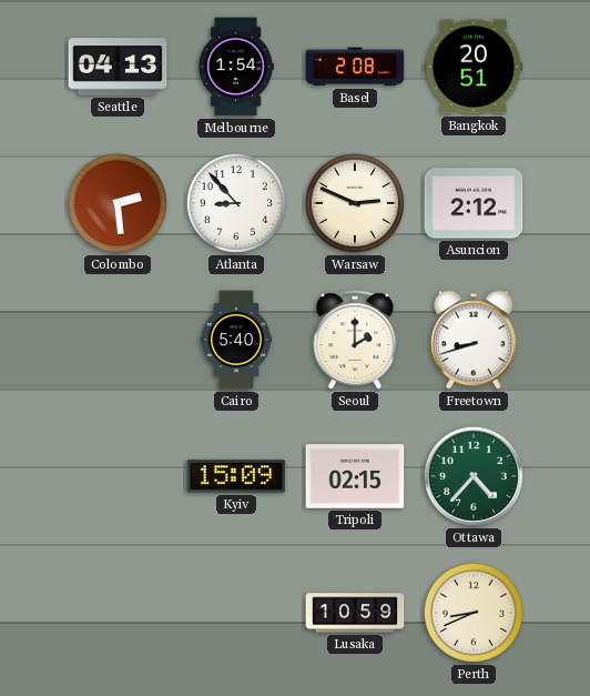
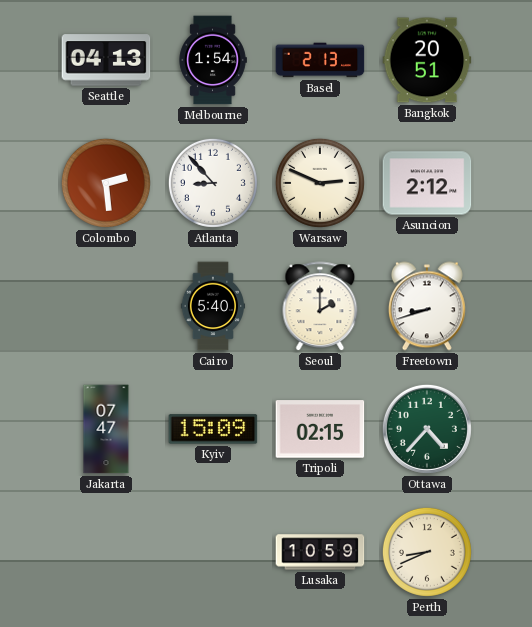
Basel: 2:08 -> 2:13
Jakarta: none -> 07:47
